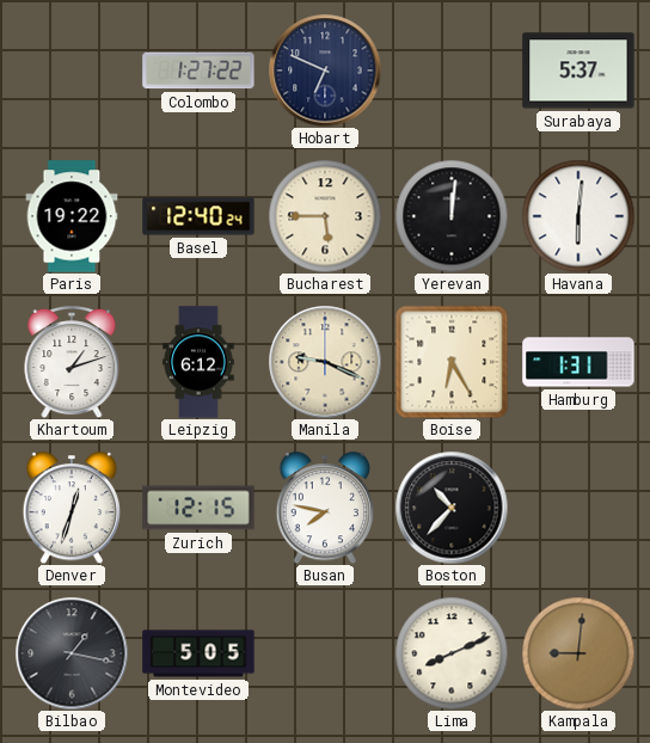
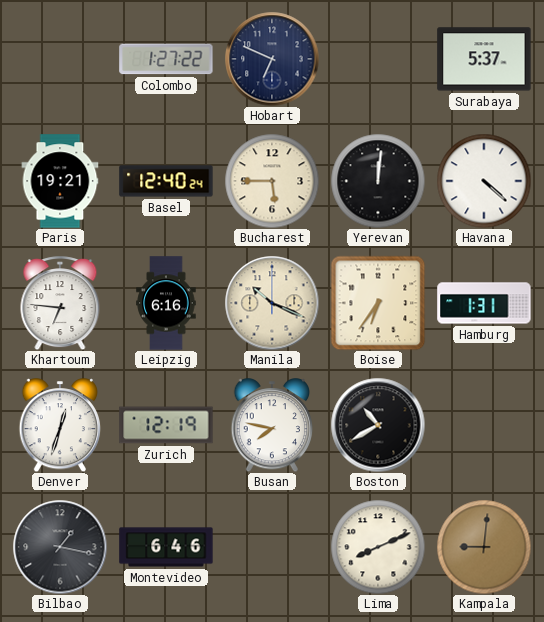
Paris: 19:22 -> 19:21
Havana: 6:01 -> 4:22
Khartoum: 1:12 -> 6:46
Leipzig: 6:12 -> 6:16
Manila: 9:19 -> 10:19
Boise: 6:25 -> 6:36
Zurich: 12:15 -> 12:19
Boston: 10:37 -> 10:40
Montevideo: 5:05 -> 6:46
